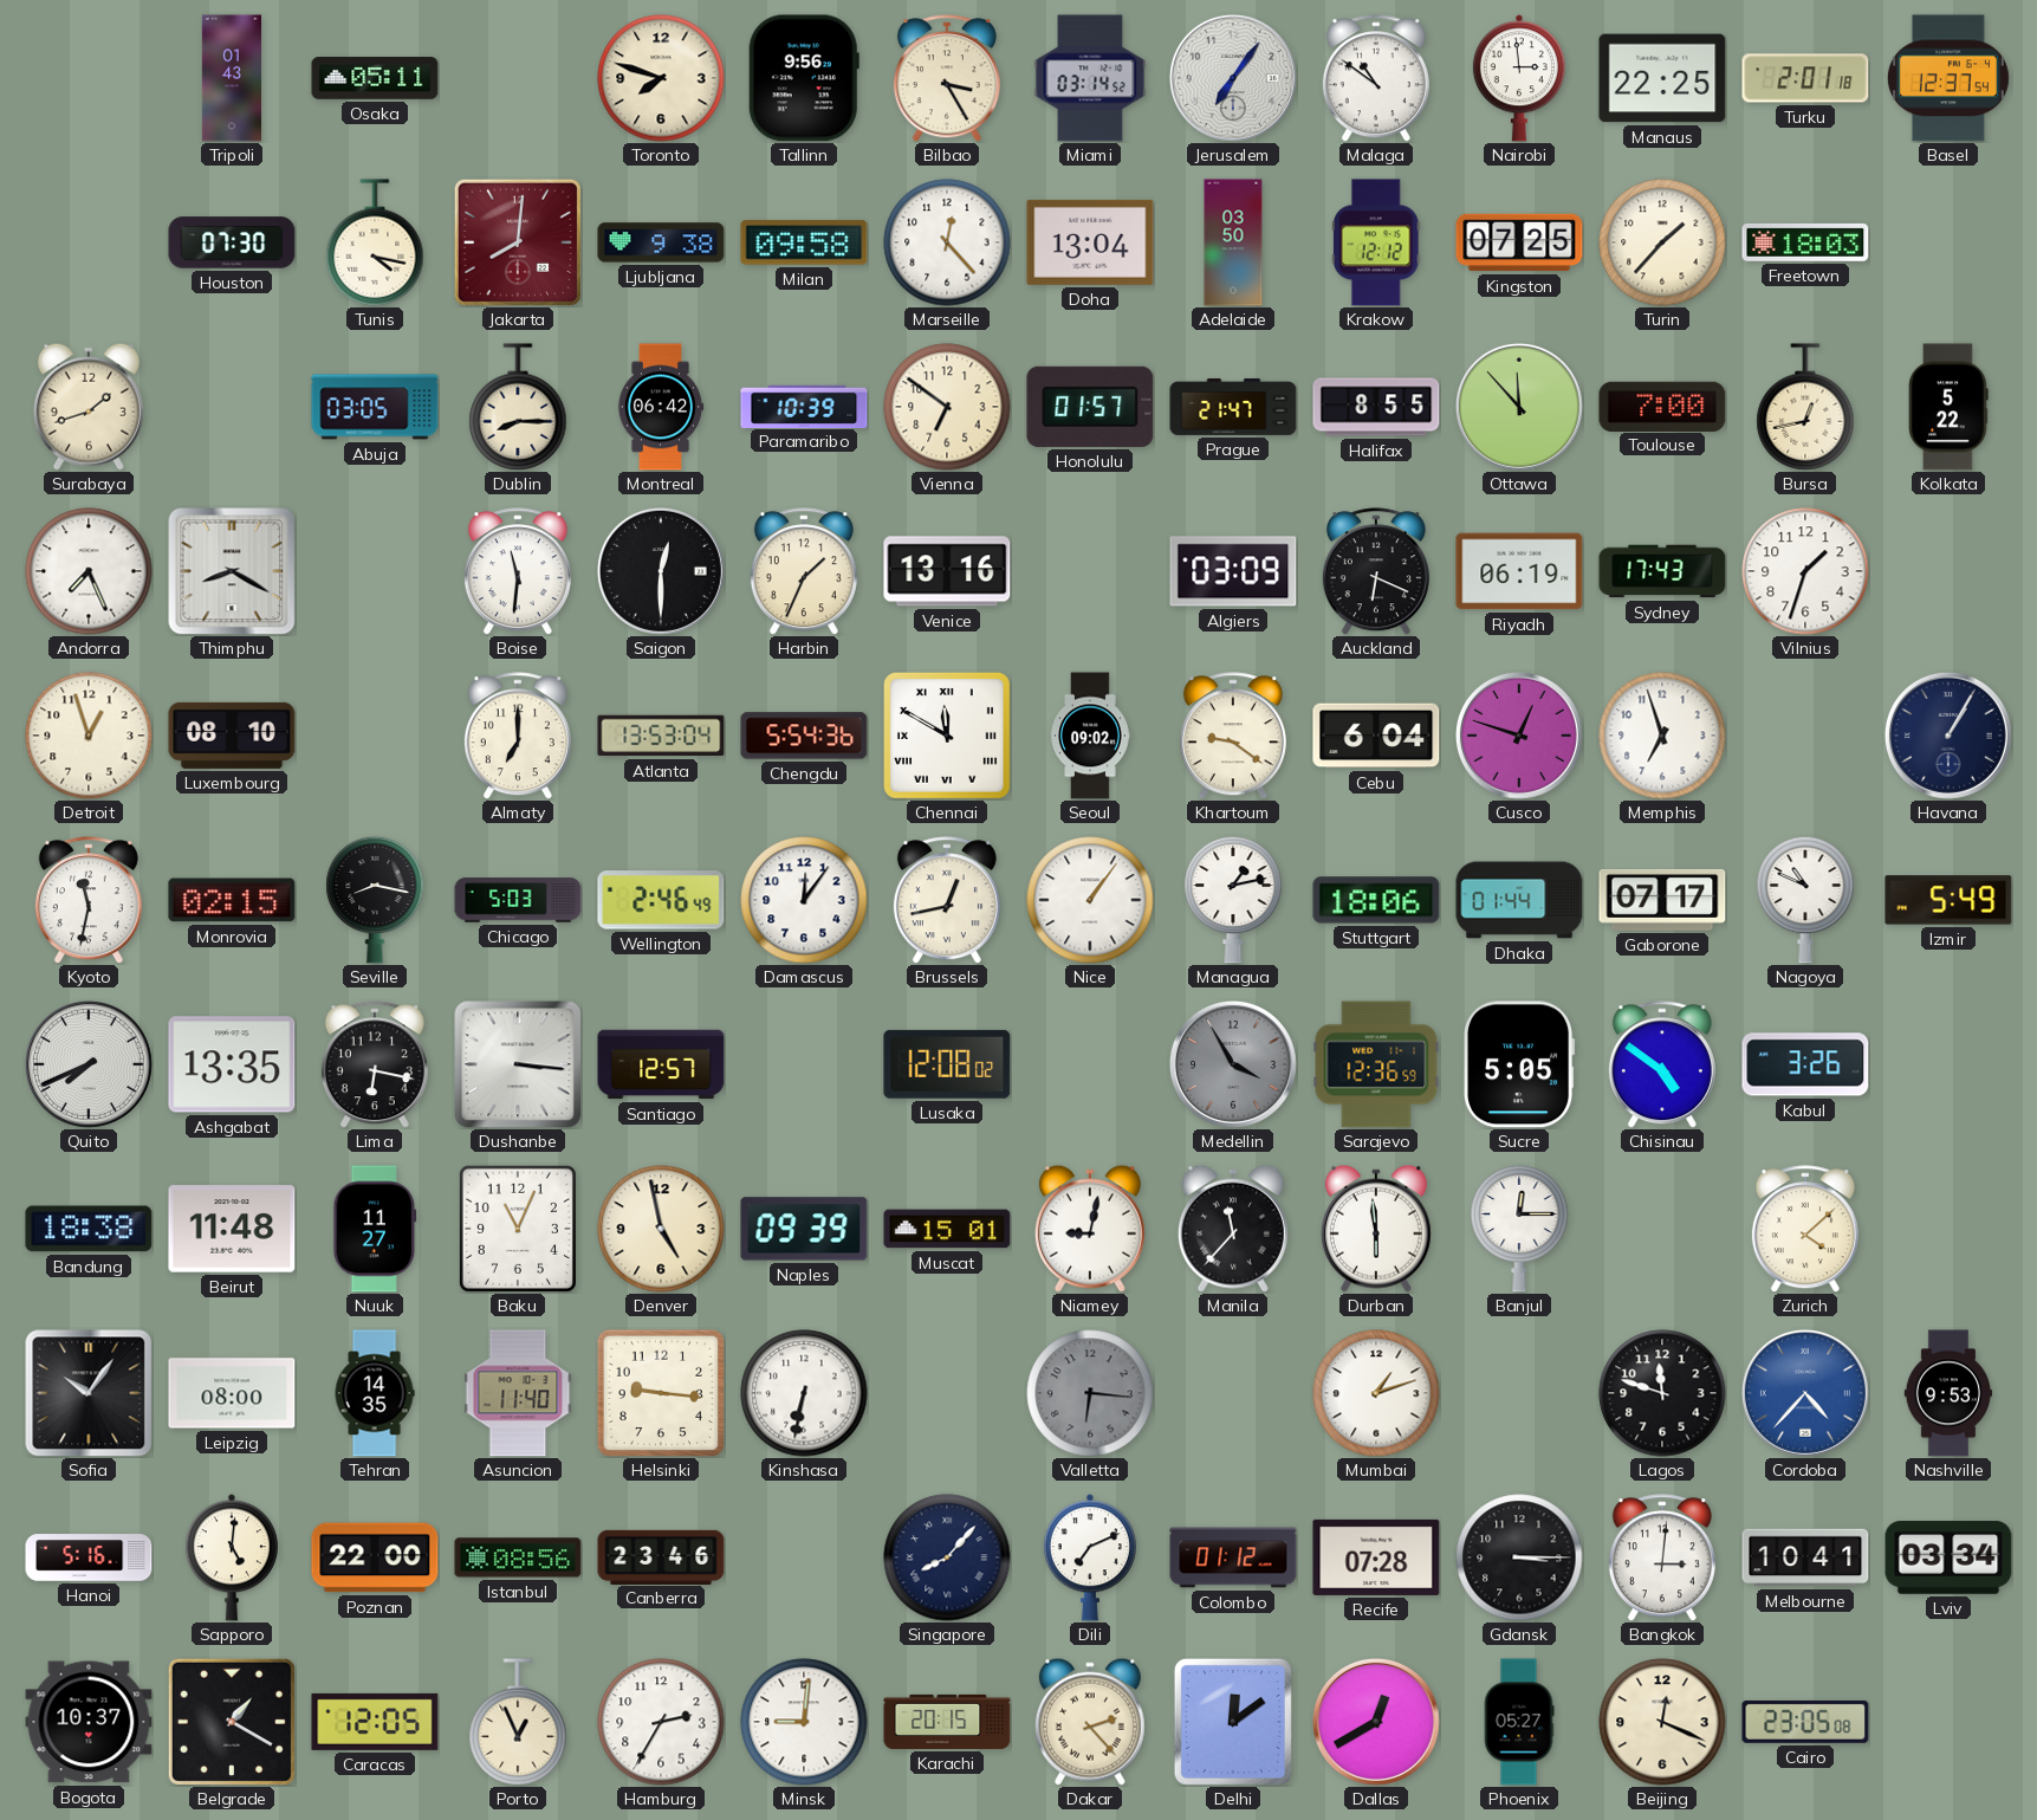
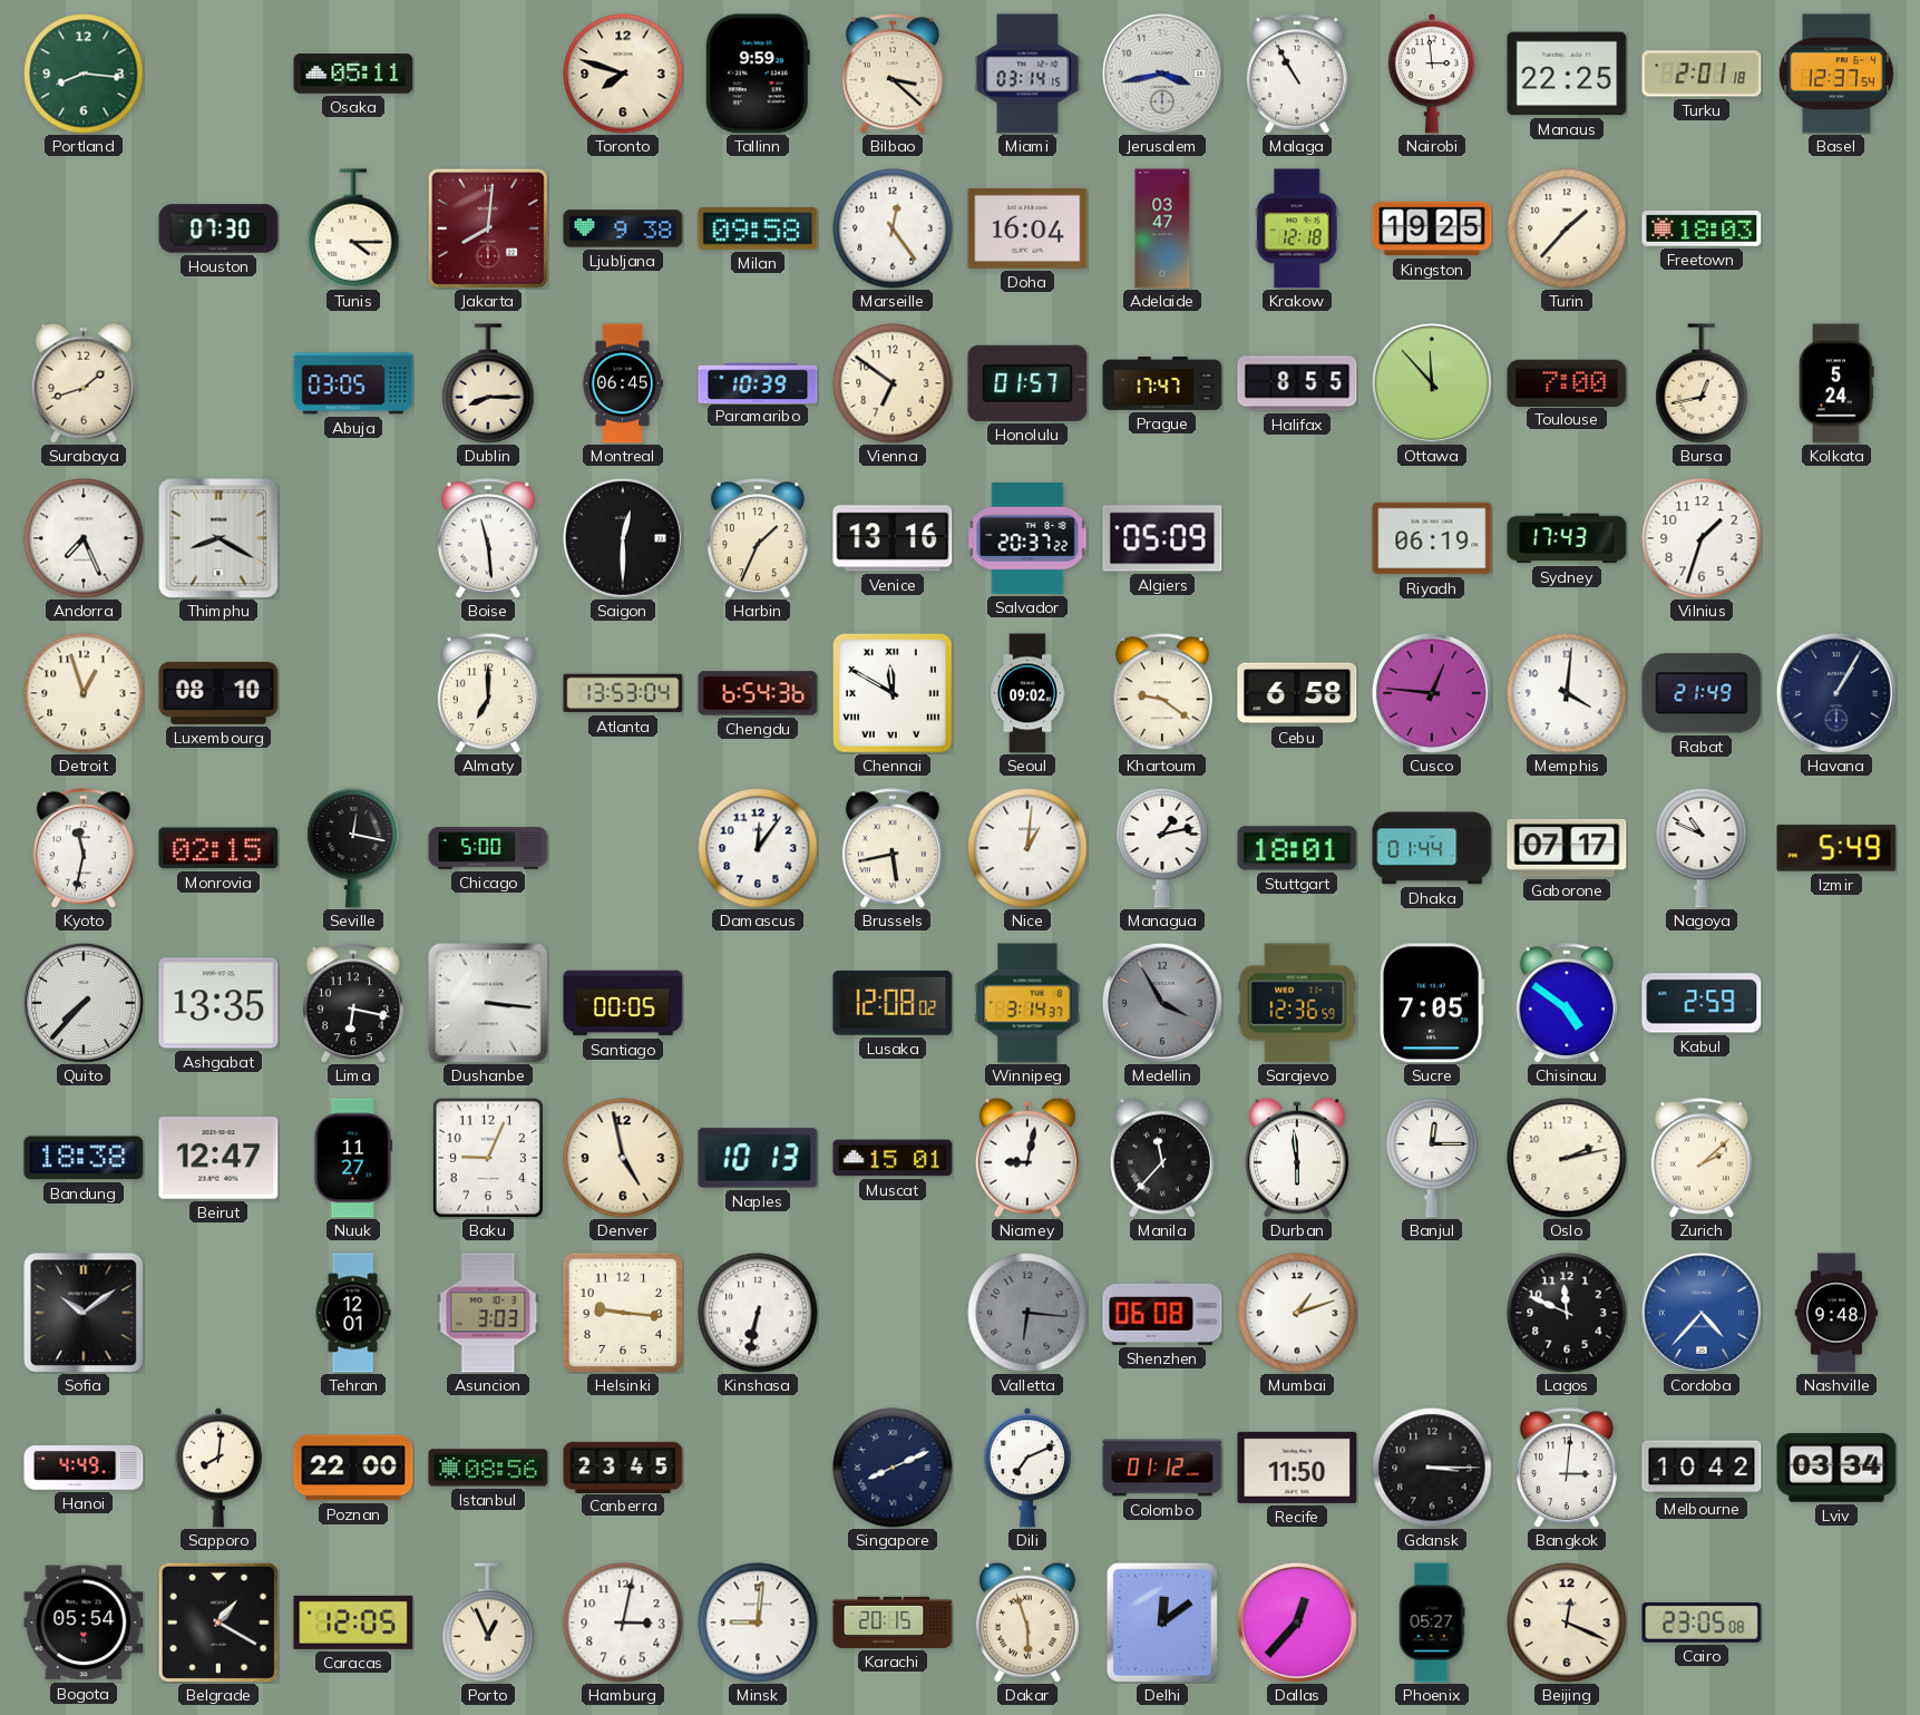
Portland: none -> 8:16
Tripoli: 01:43 -> none
Tallinn: 9:56 -> 9:59
Bilbao: 3:25 -> 3:22
Miami: 03:14:52 -> 03:14:15
Jerusalem: 7:06 -> 3:43
Malaga: 10:51 -> 10:55
Tunis: 4:17 -> 4:15
Marseille: 12:23 -> 12:24
Doha: 13:04 -> 16:04
Adelaide: 03:50 -> 03:47
Krakow: 12:12 -> 12:18
Kingston: 07:25 -> 19:25
Montreal: 06:42 -> 06:45
Prague: 21:47 -> 17:47
Kolkata: 5:22 -> 5:24
Boise: 11:31 -> 11:29
Salvador: none -> 20:37
Algiers: 03:09 -> 05:09
Auckland: 6:19 -> none
Chengdu: 5:54 -> 6:54
Cebu: 6:04 -> 6:58
Cusco: 12:48 -> 12:46
Memphis: 6:57 -> 4:01
Rabat: none -> 21:49
Seville: 8:17 -> 12:17
Chicago: 5:03 -> 5:00
Wellington: 2:46 -> none
Brussels: 12:43 -> 5:43
Nice: 1:06 -> 1:01
Stuttgart: 18:06 -> 18:01
Quito: 7:41 -> 7:37
Santiago: 12:57 -> 00:05
Winnipeg: none -> 3:14
Sucre: 5:05 -> 7:05
Kabul: 3:26 -> 2:59
Beirut: 11:48 -> 12:47
Baku: 11:04 -> 9:04
Naples: 09:39 -> 10:13
Oslo: none -> 2:13
Zurich: 4:08 -> 2:08
Sofia: 10:06 -> 10:09
Leipzig: 08:00 -> none
Tehran: 14:35 -> 12:01
Asuncion: 11:40 -> 3:03
Shenzhen: none -> 06:08
Lagos: 11:48 -> 11:49
Nashville: 9:53 -> 9:48
Hanoi: 5:16 -> 4:49
Sapporo: 5:01 -> 8:01
Canberra: 23:46 -> 23:45
Singapore: 8:07 -> 8:11
Recife: 07:28 -> 11:50
Melbourne: 10:41 -> 10:42
Bogota: 10:37 -> 05:54
Hamburg: 2:35 -> 3:02
Dakar: 2:23 -> 5:57
Dallas: 12:40 -> 12:37
